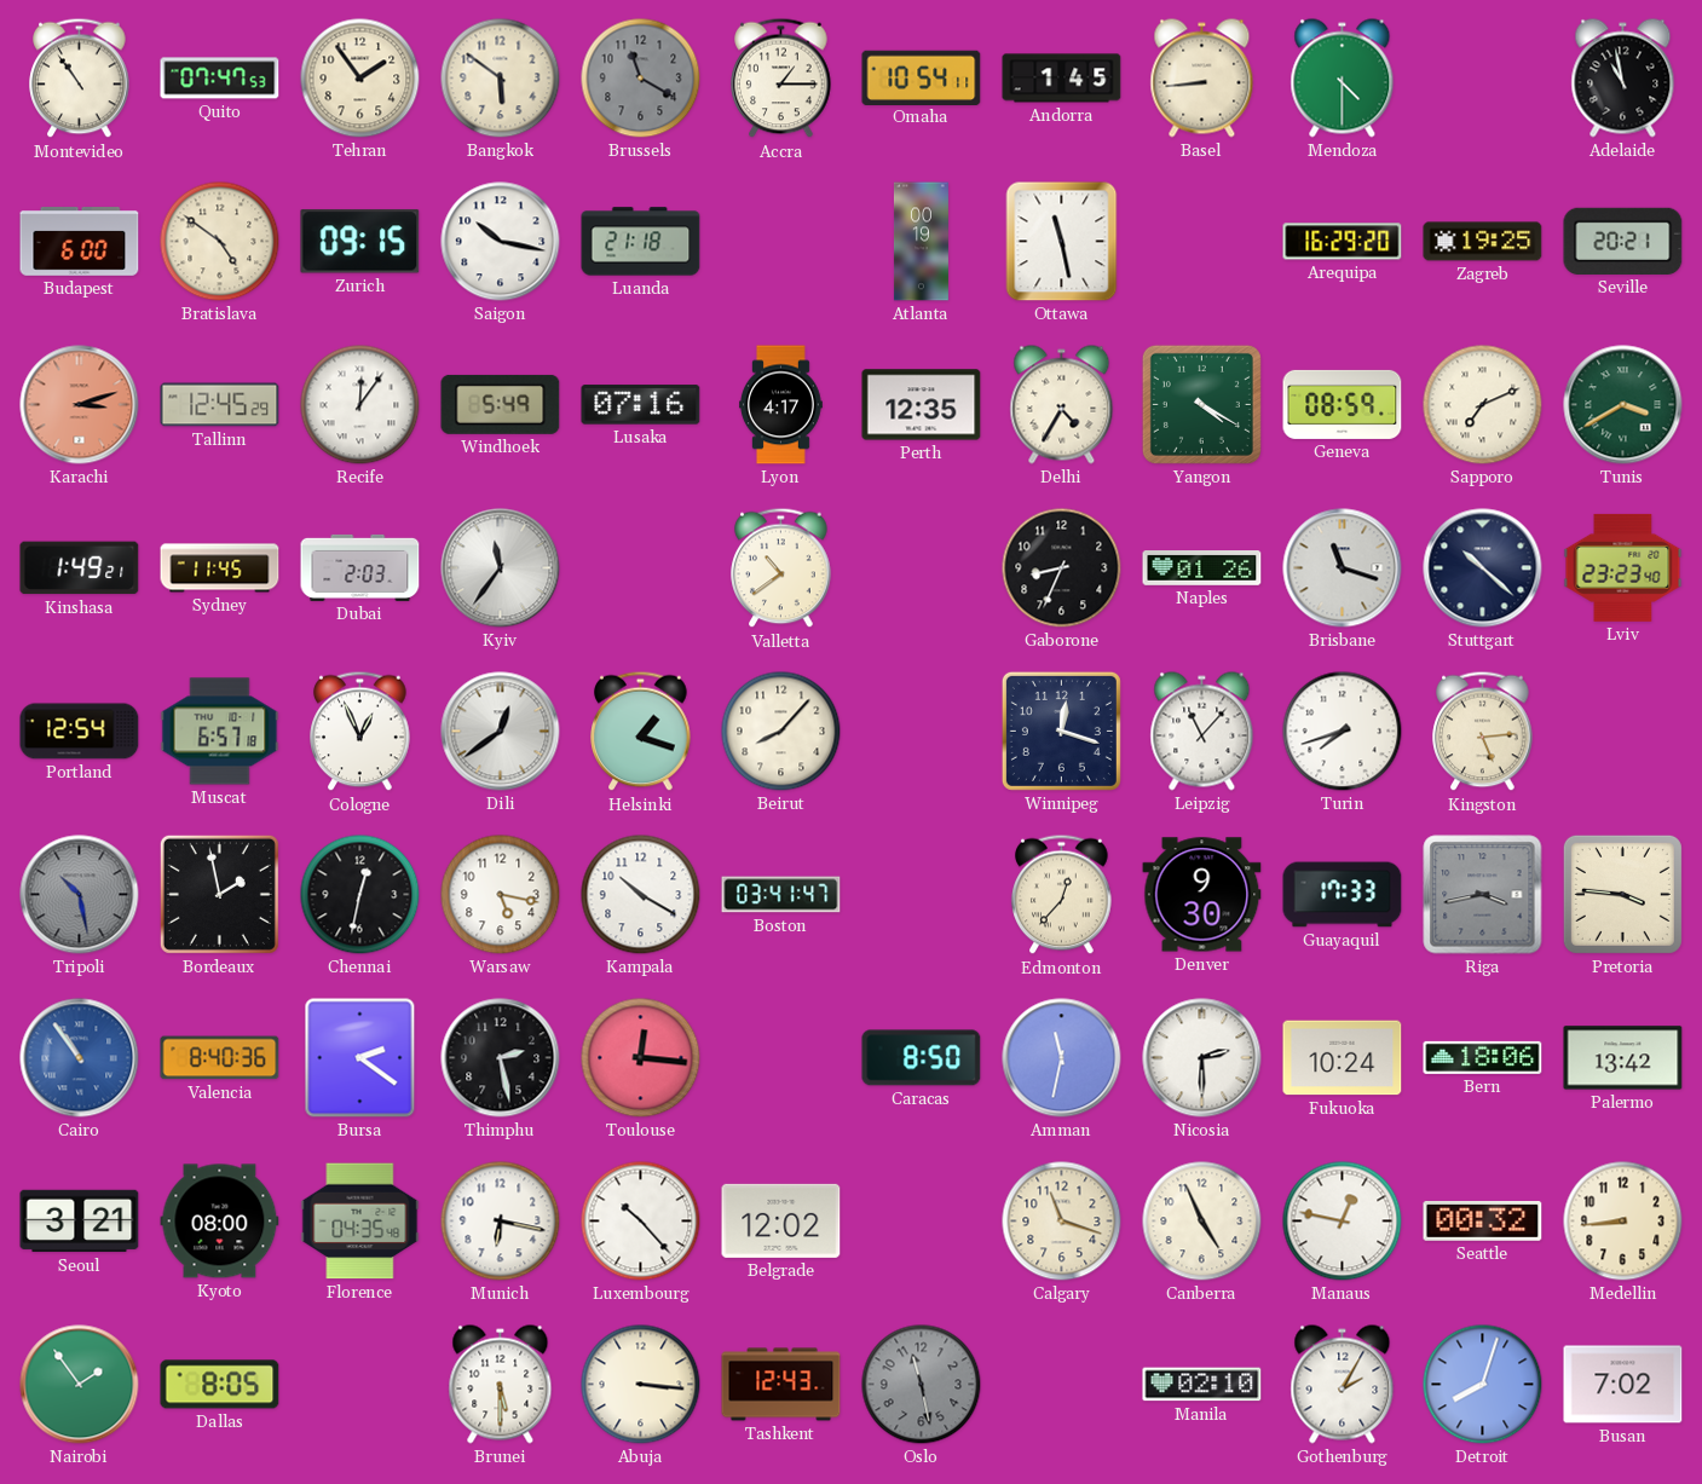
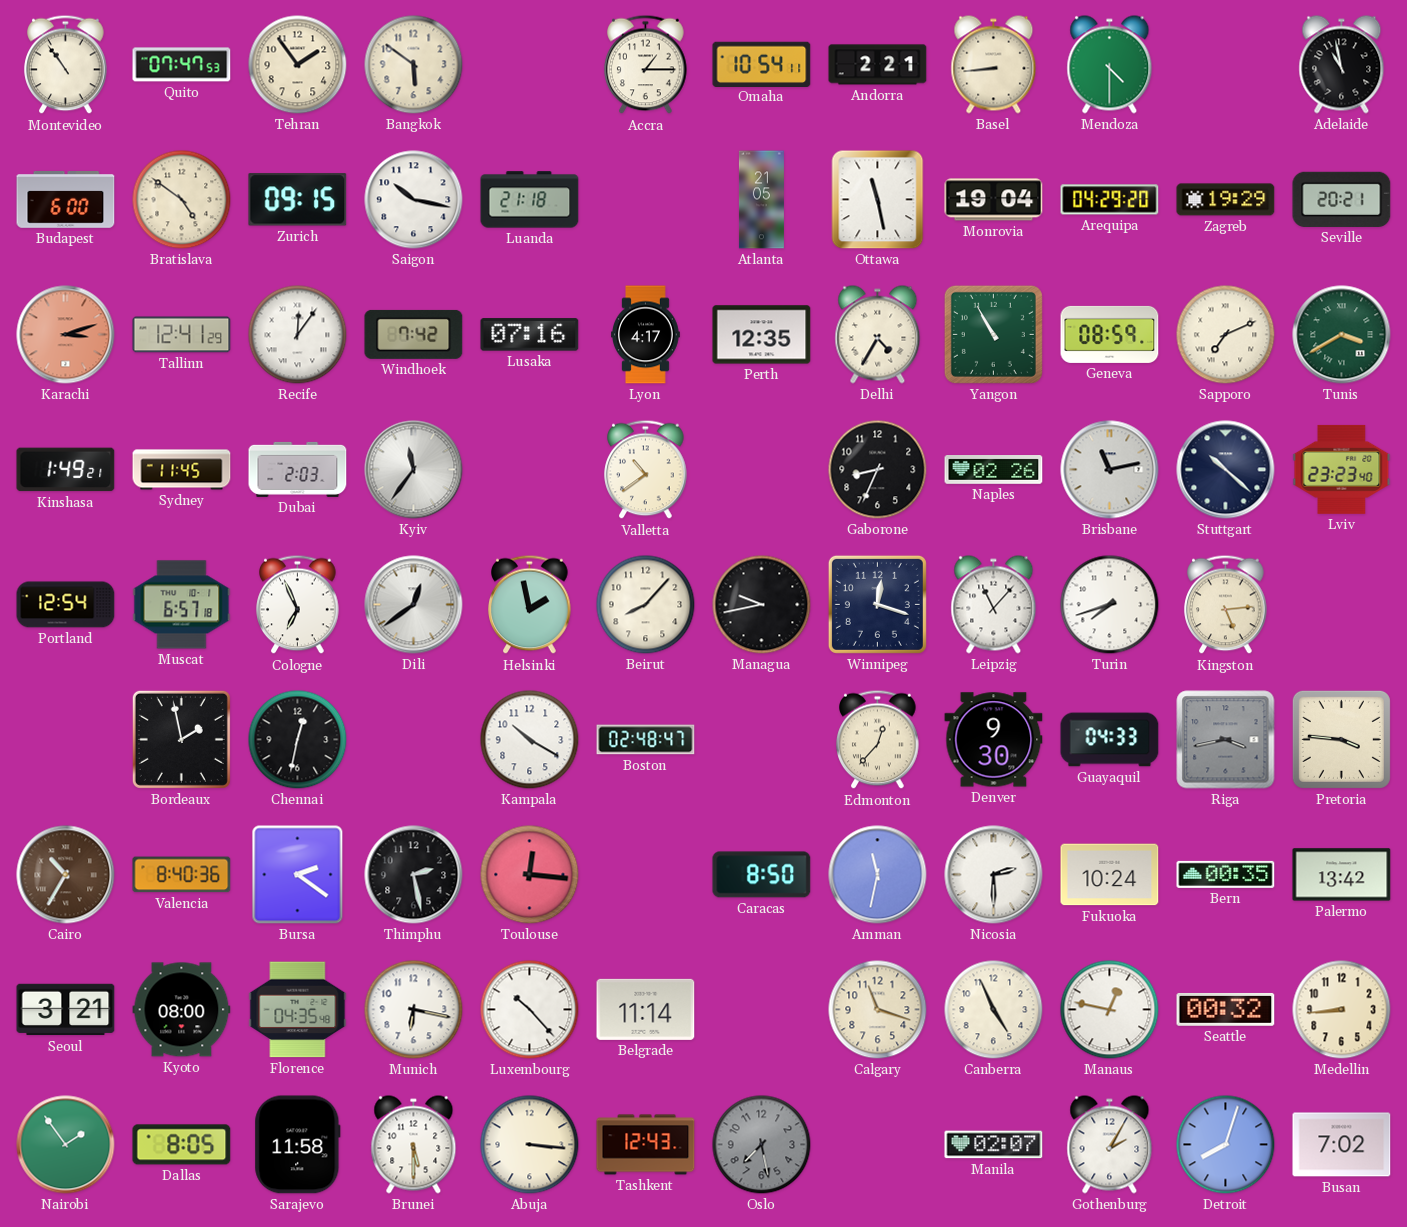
Brussels: 11:20 -> none
Andorra: 1:45 -> 2:21
Atlanta: 00:19 -> 21:05
Monrovia: none -> 19:04
Arequipa: 16:29 -> 04:29
Zagreb: 19:25 -> 19:29
Tallinn: 12:45 -> 12:41
Windhoek: 5:49 -> 7:42
Yangon: 4:20 -> 10:55
Naples: 01:26 -> 02:26
Brisbane: 11:18 -> 11:13
Cologne: 12:56 -> 6:56
Helsinki: 1:18 -> 1:58
Managua: none -> 9:43
Tripoli: 10:28 -> none
Warsaw: 5:17 -> none
Boston: 03:41 -> 02:48
Guayaquil: 17:33 -> 04:33
Cairo: 10:54 -> 10:35
Cairo dial: blue -> brown
Bern: 18:06 -> 00:35
Belgrade: 12:02 -> 11:14
Sarajevo: none -> 11:58
Oslo: 11:28 -> 7:28
Manila: 02:10 -> 02:07
